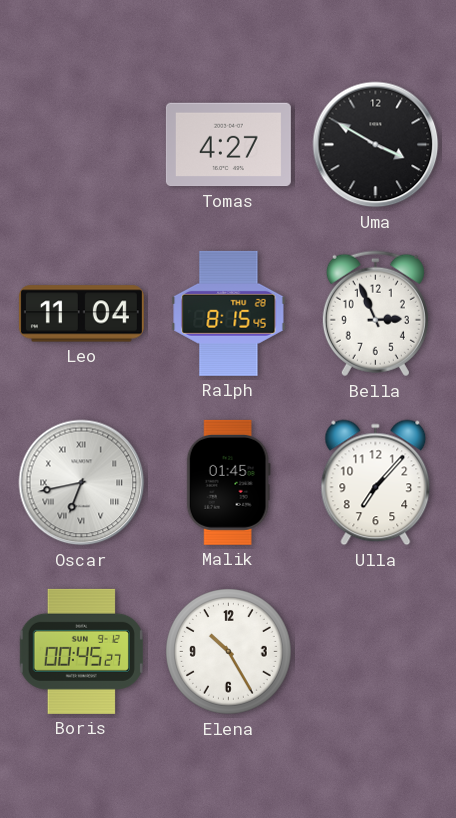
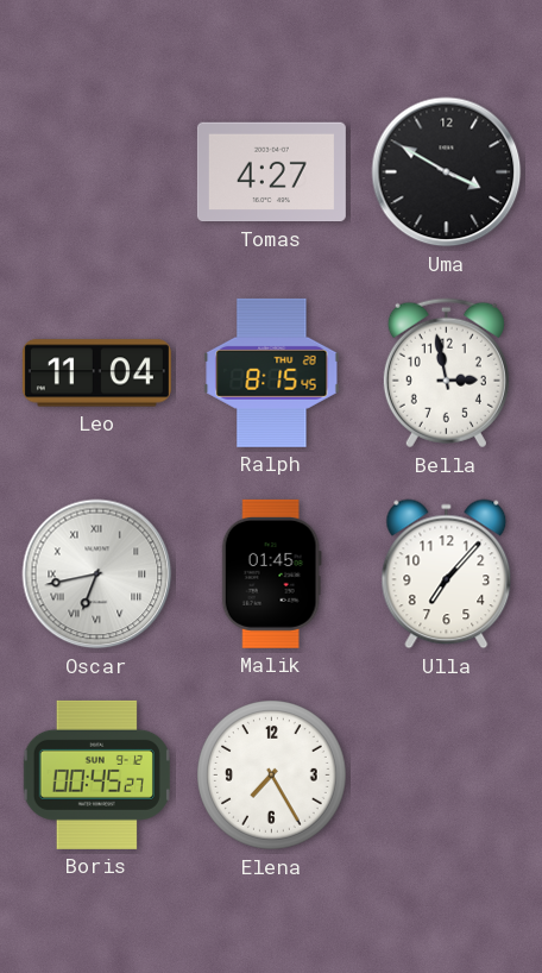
Bella: 2:56 -> 2:58
Elena: 10:25 -> 7:25
